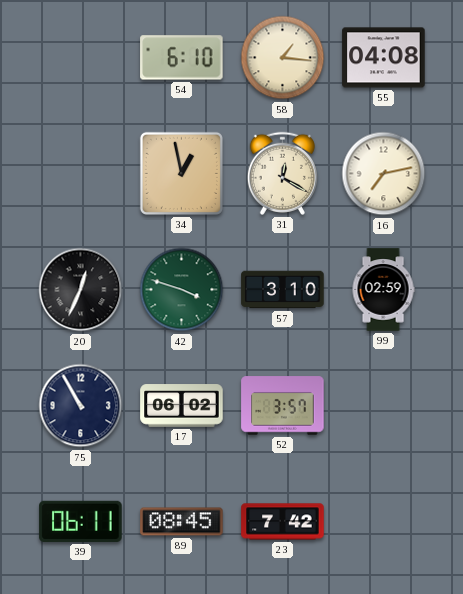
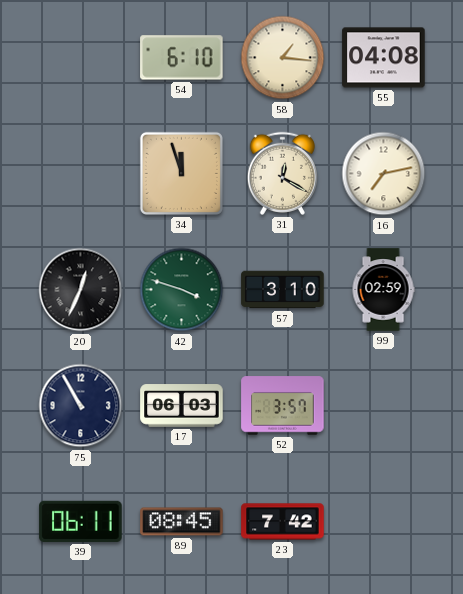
34: 12:58 -> 11:57
17: 06:02 -> 06:03
